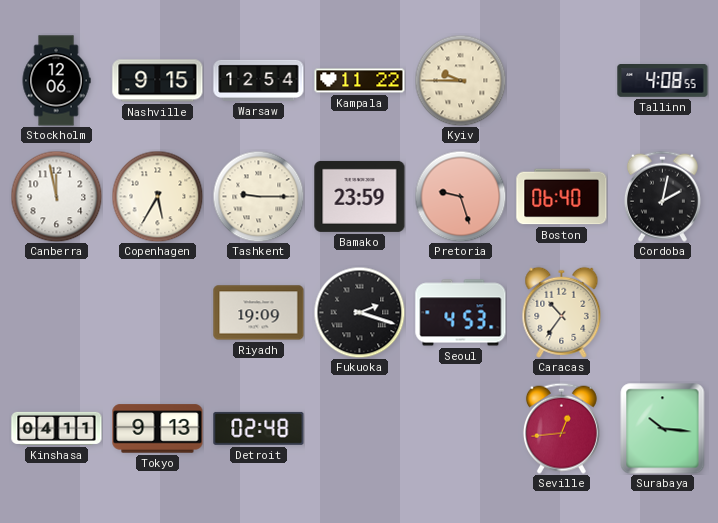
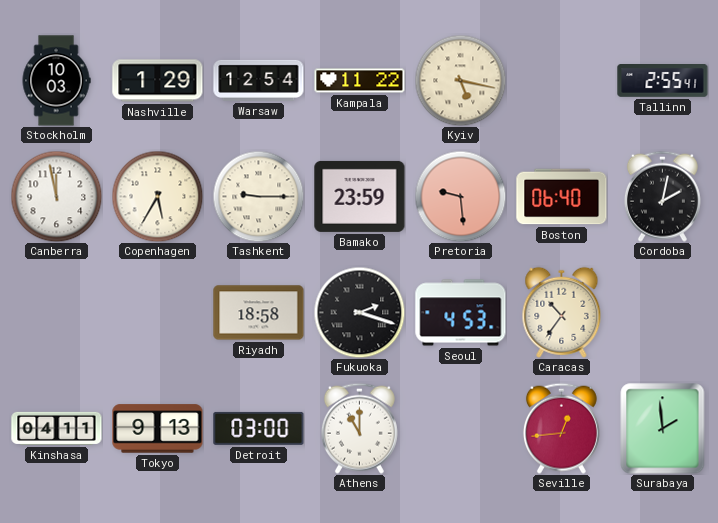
Stockholm: 12:06 -> 10:03
Nashville: 9:15 -> 1:29
Kyiv: 9:45 -> 5:17
Tallinn: 4:08 -> 2:55
Pretoria: 9:27 -> 9:29
Riyadh: 19:09 -> 18:58
Detroit: 02:48 -> 03:00
Athens: none -> 11:00
Surabaya: 10:16 -> 1:59
